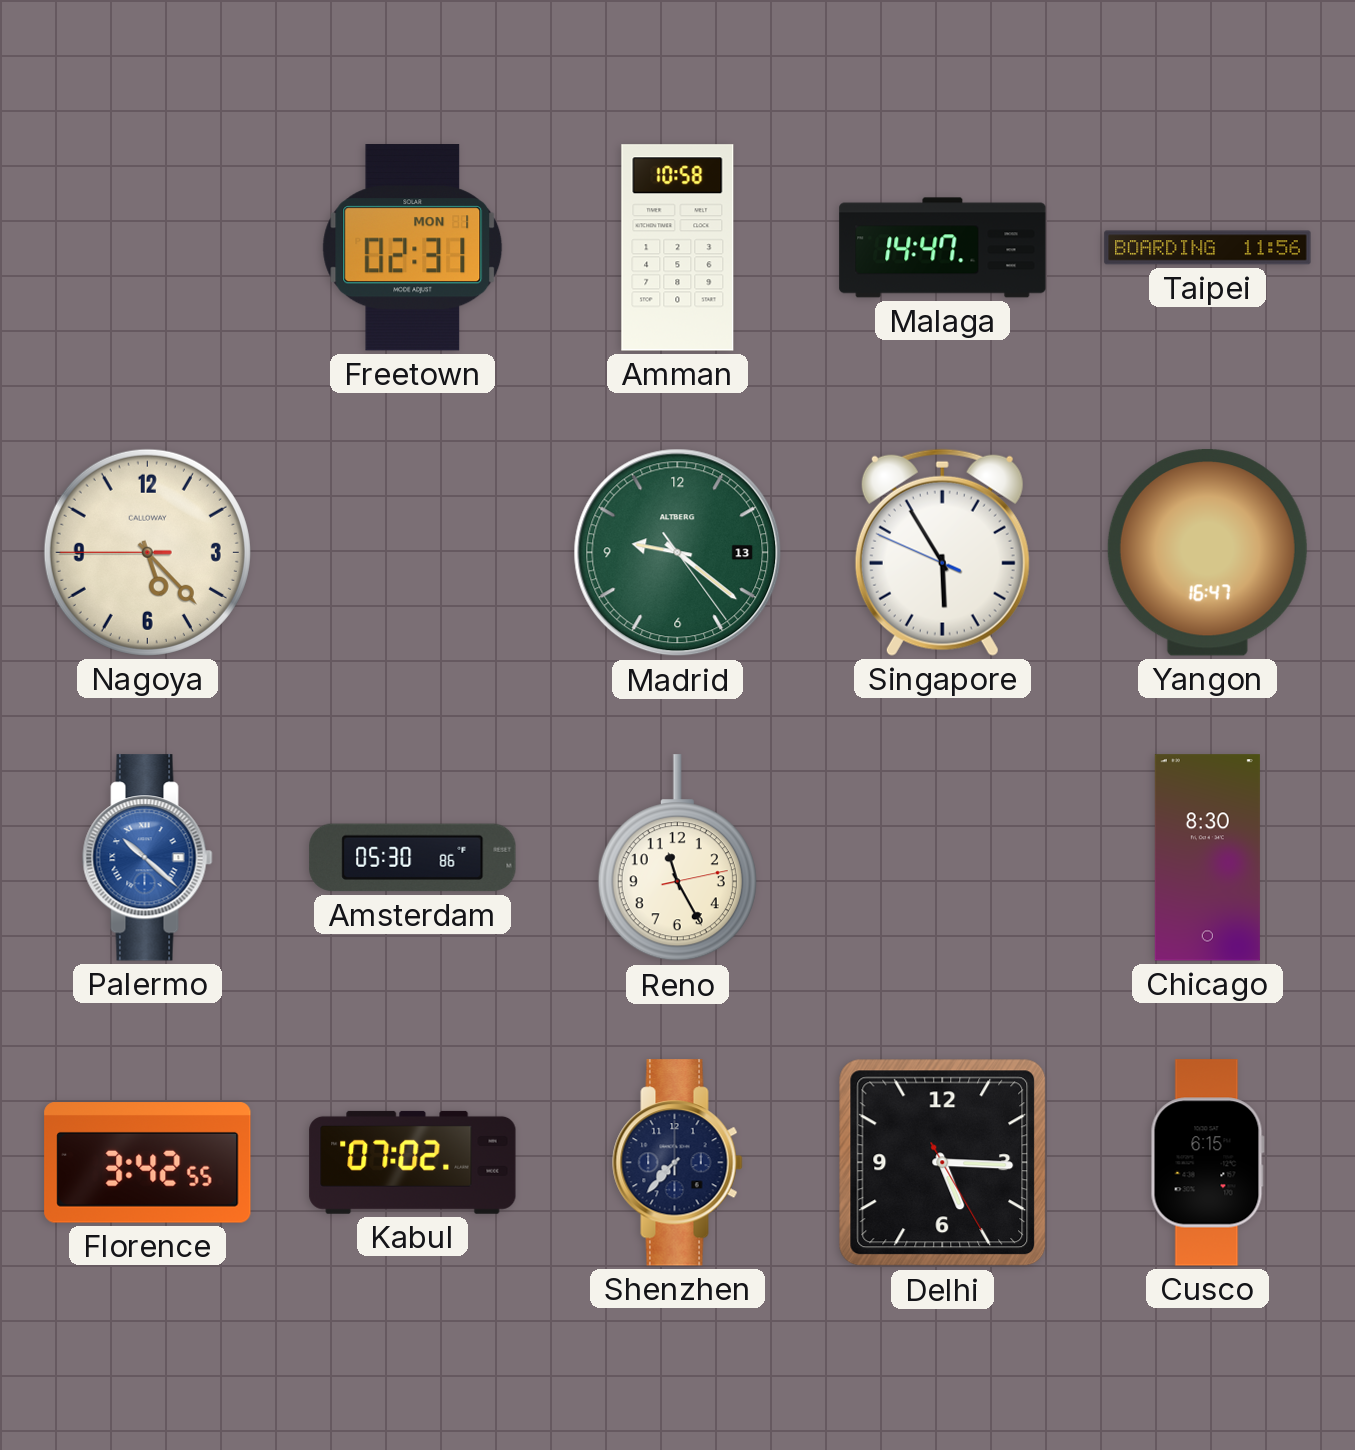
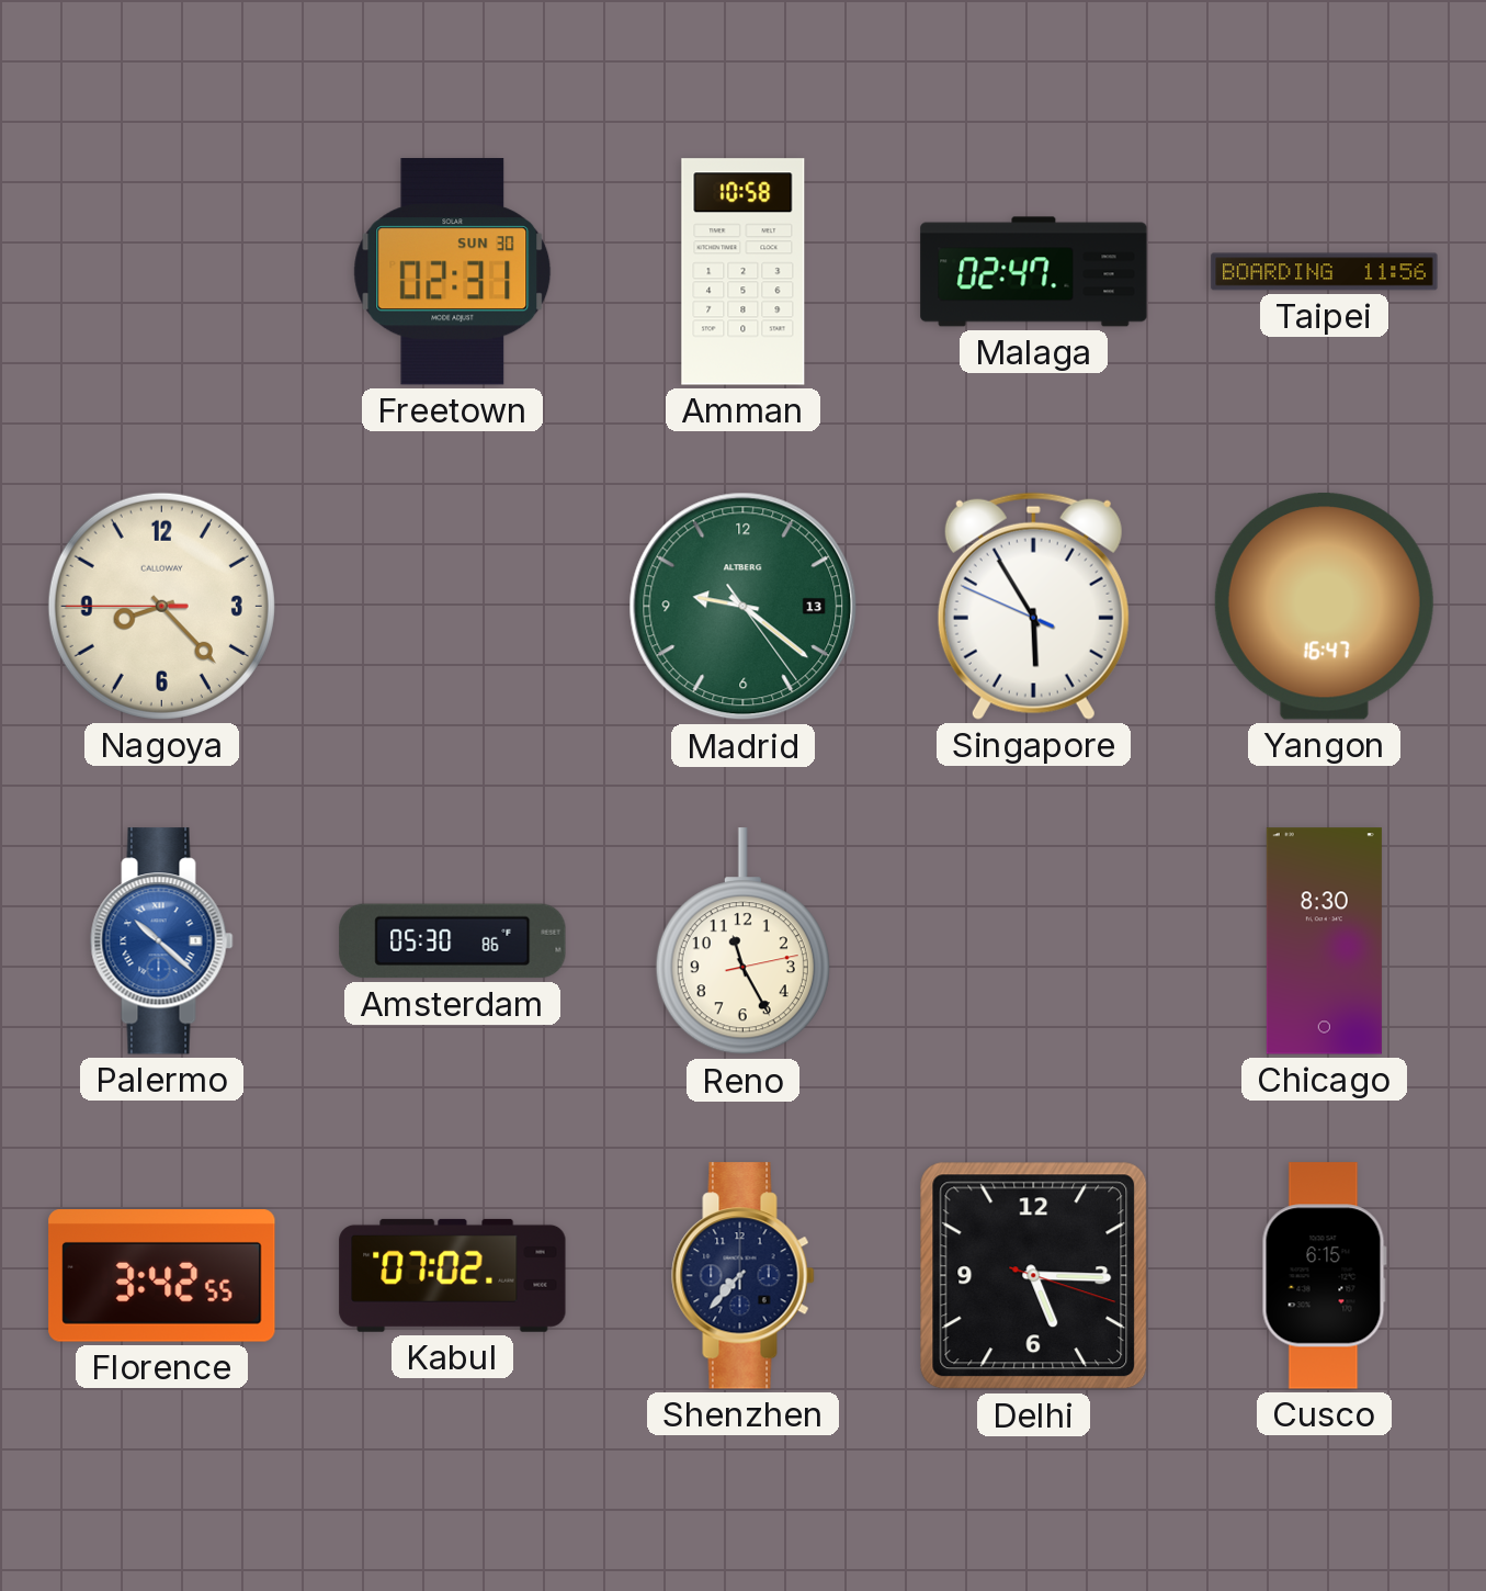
Freetown date: MON 1 -> SUN 30
Malaga: 14:47 -> 02:47
Nagoya: 5:22 -> 8:22
Delhi: 5:15:25 -> 5:15:18
